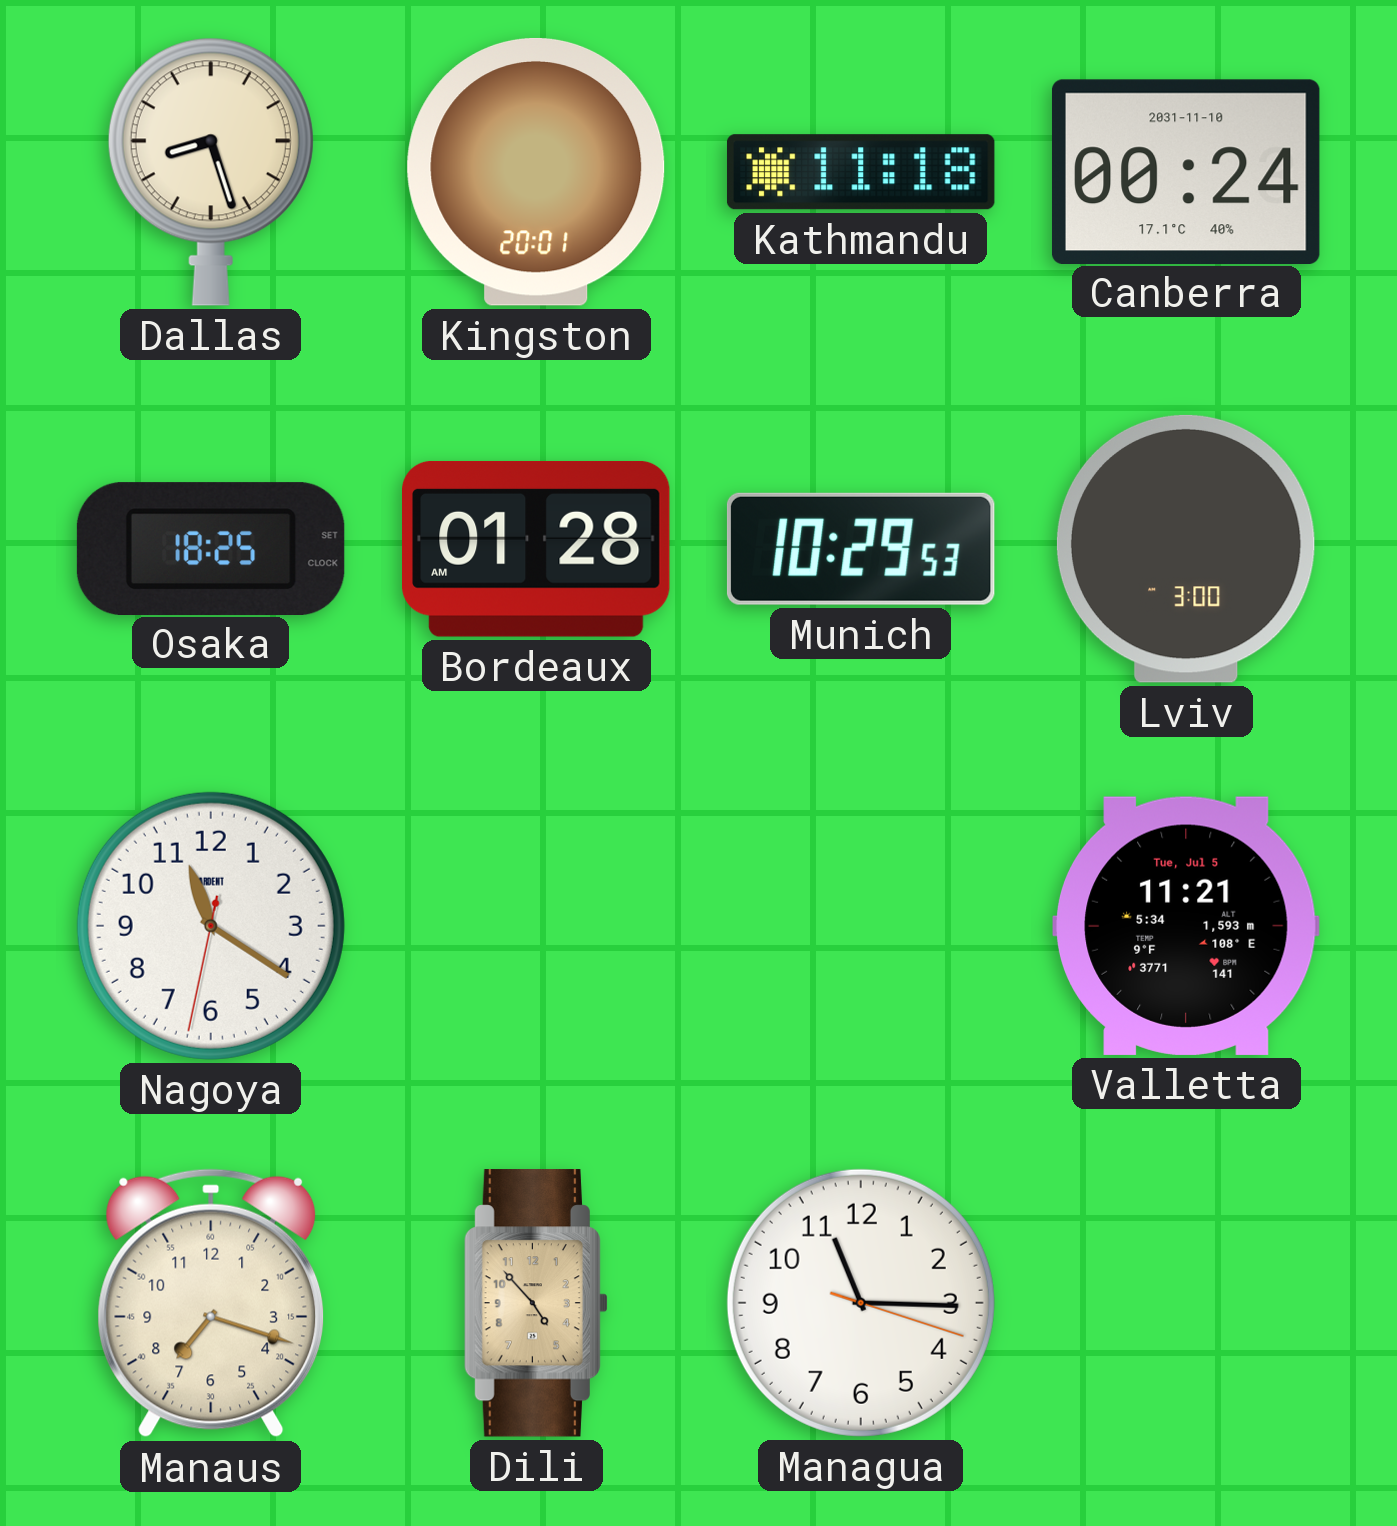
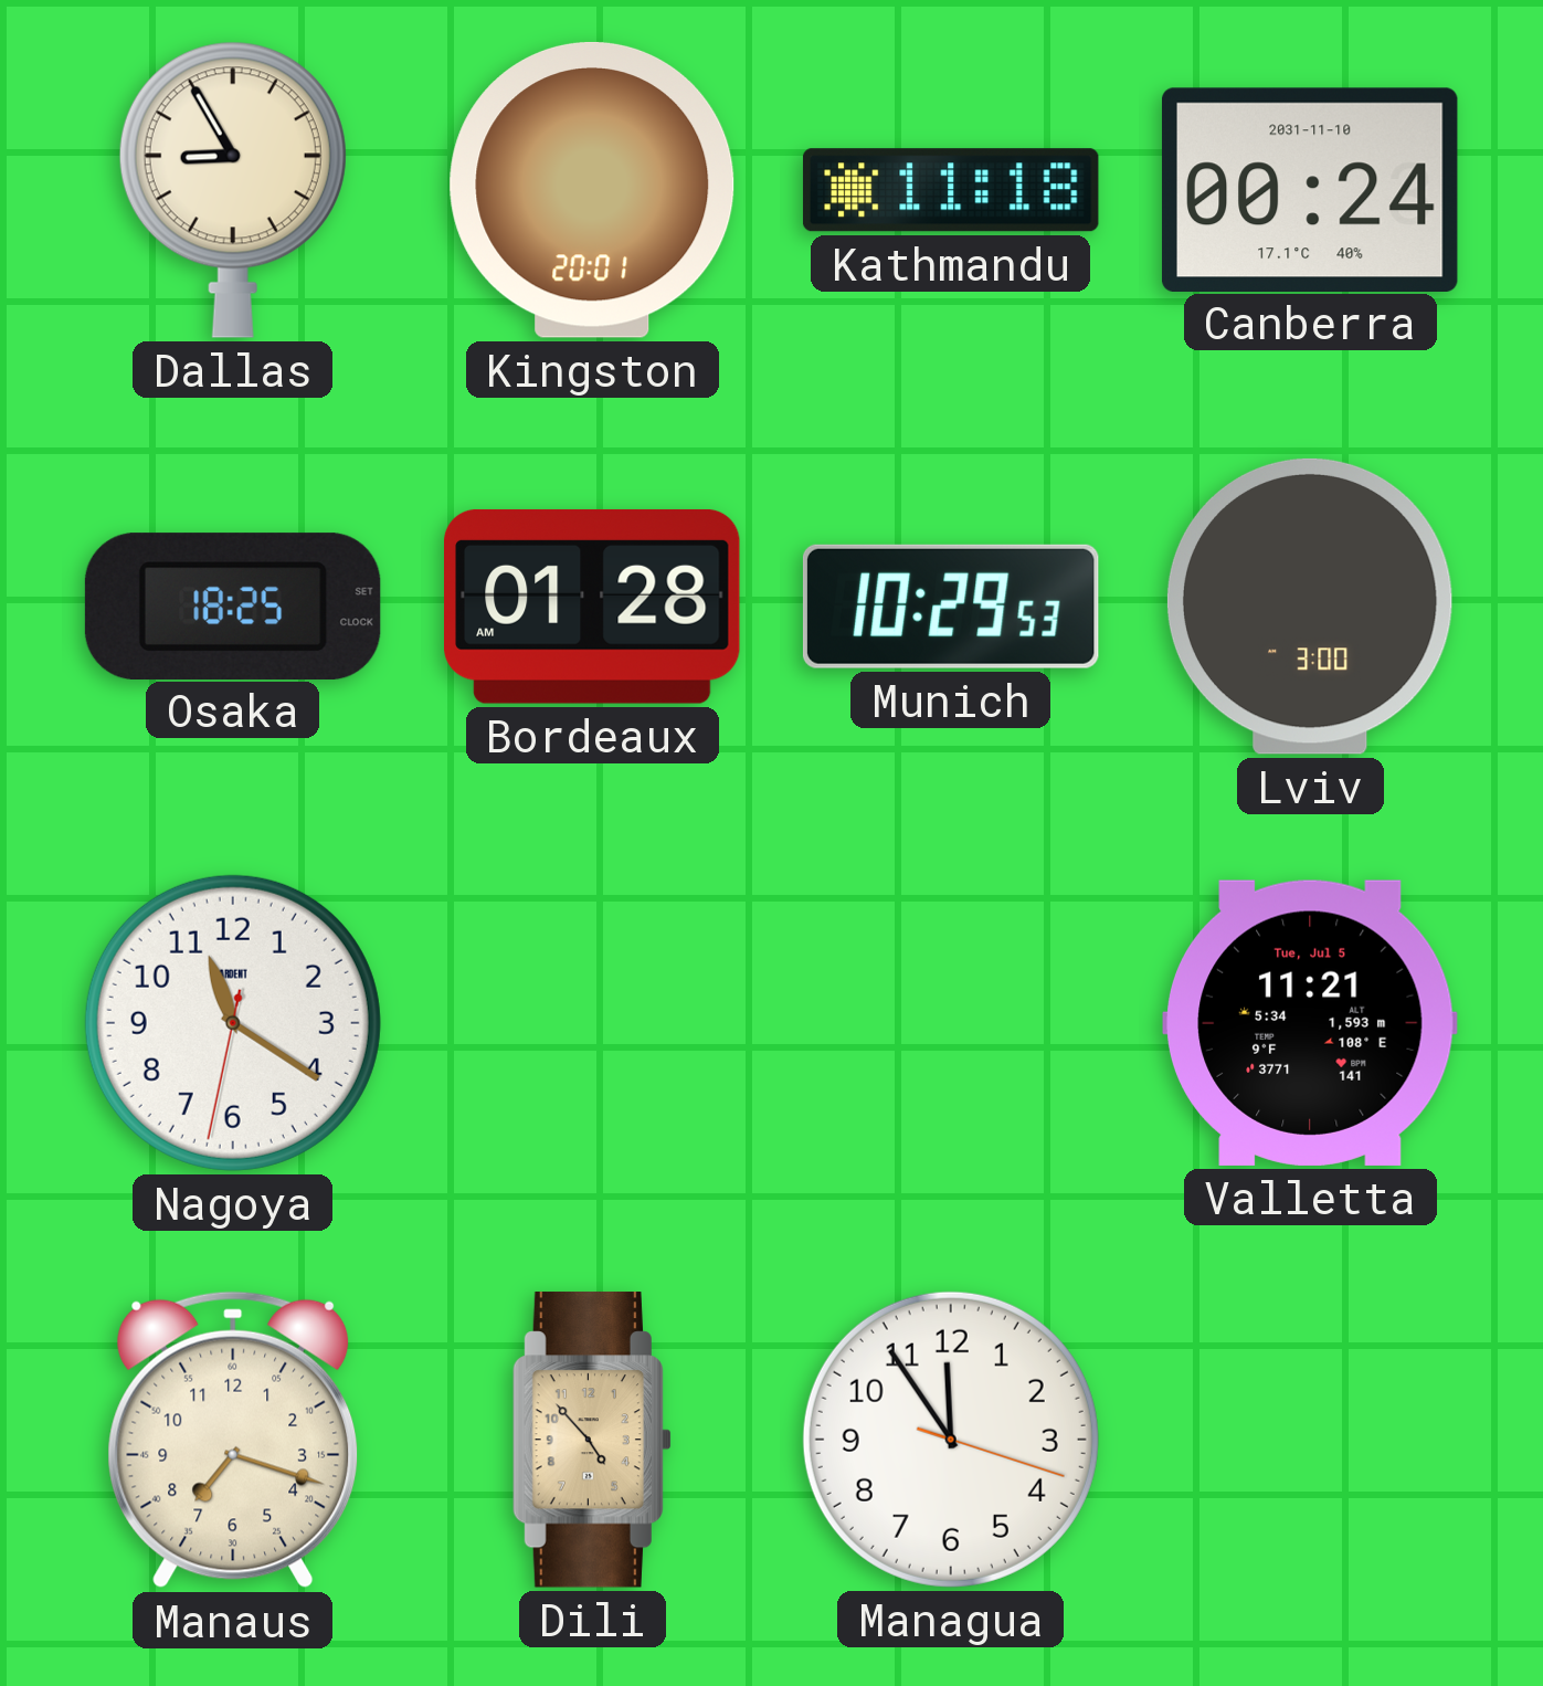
Dallas: 8:27 -> 8:55
Managua: 11:15 -> 11:54
